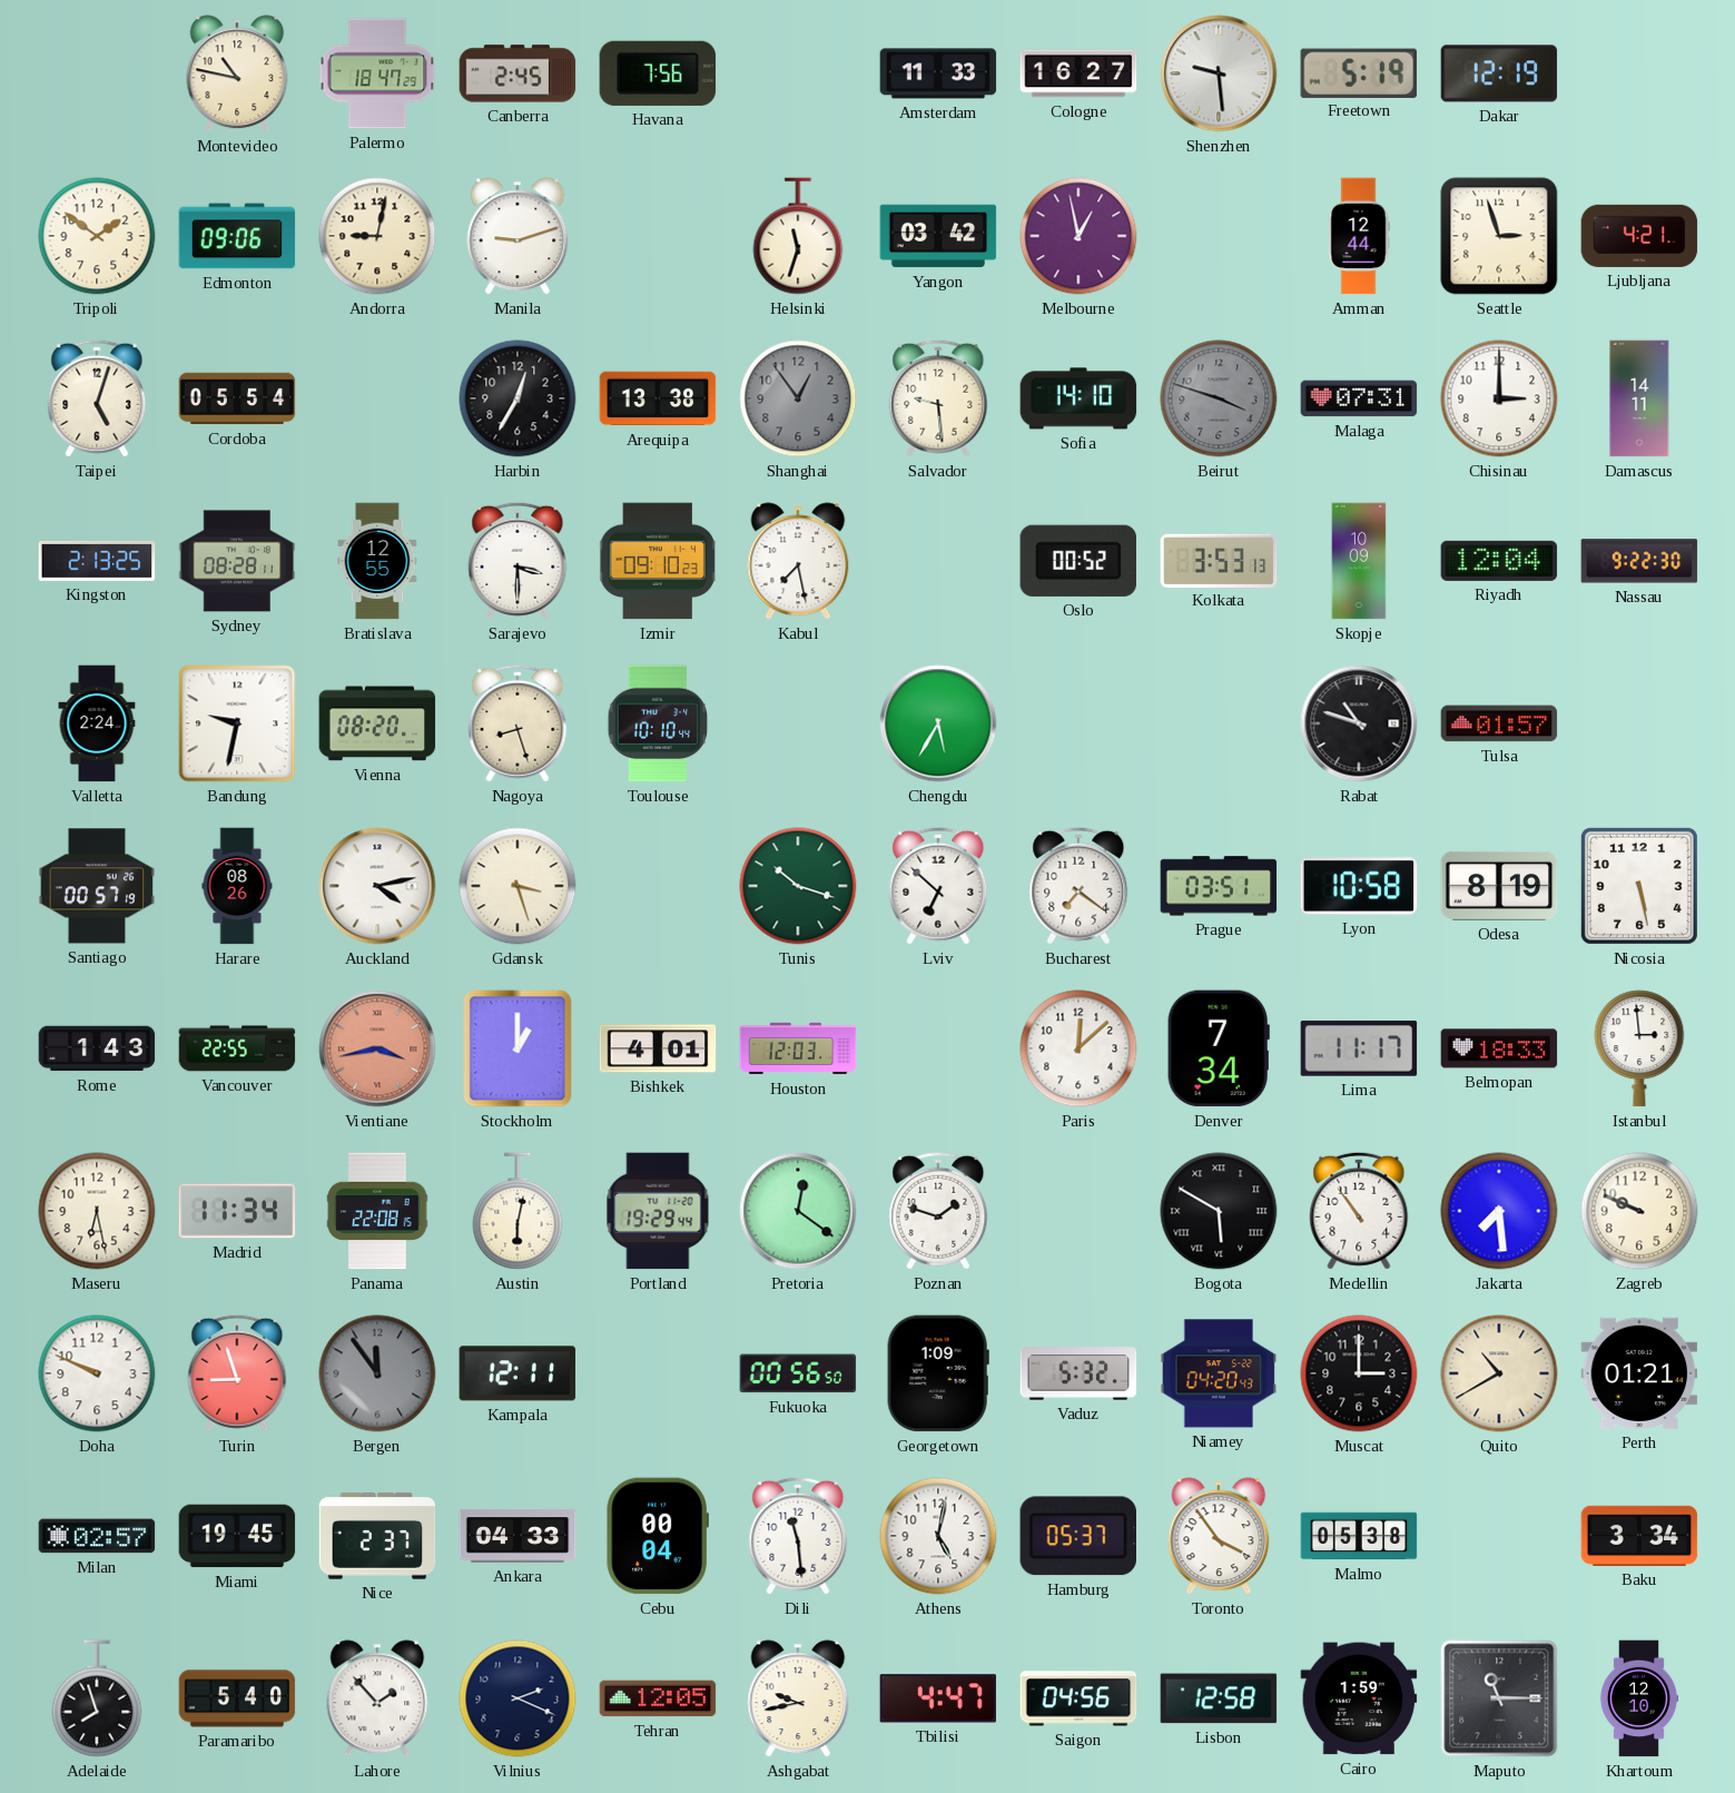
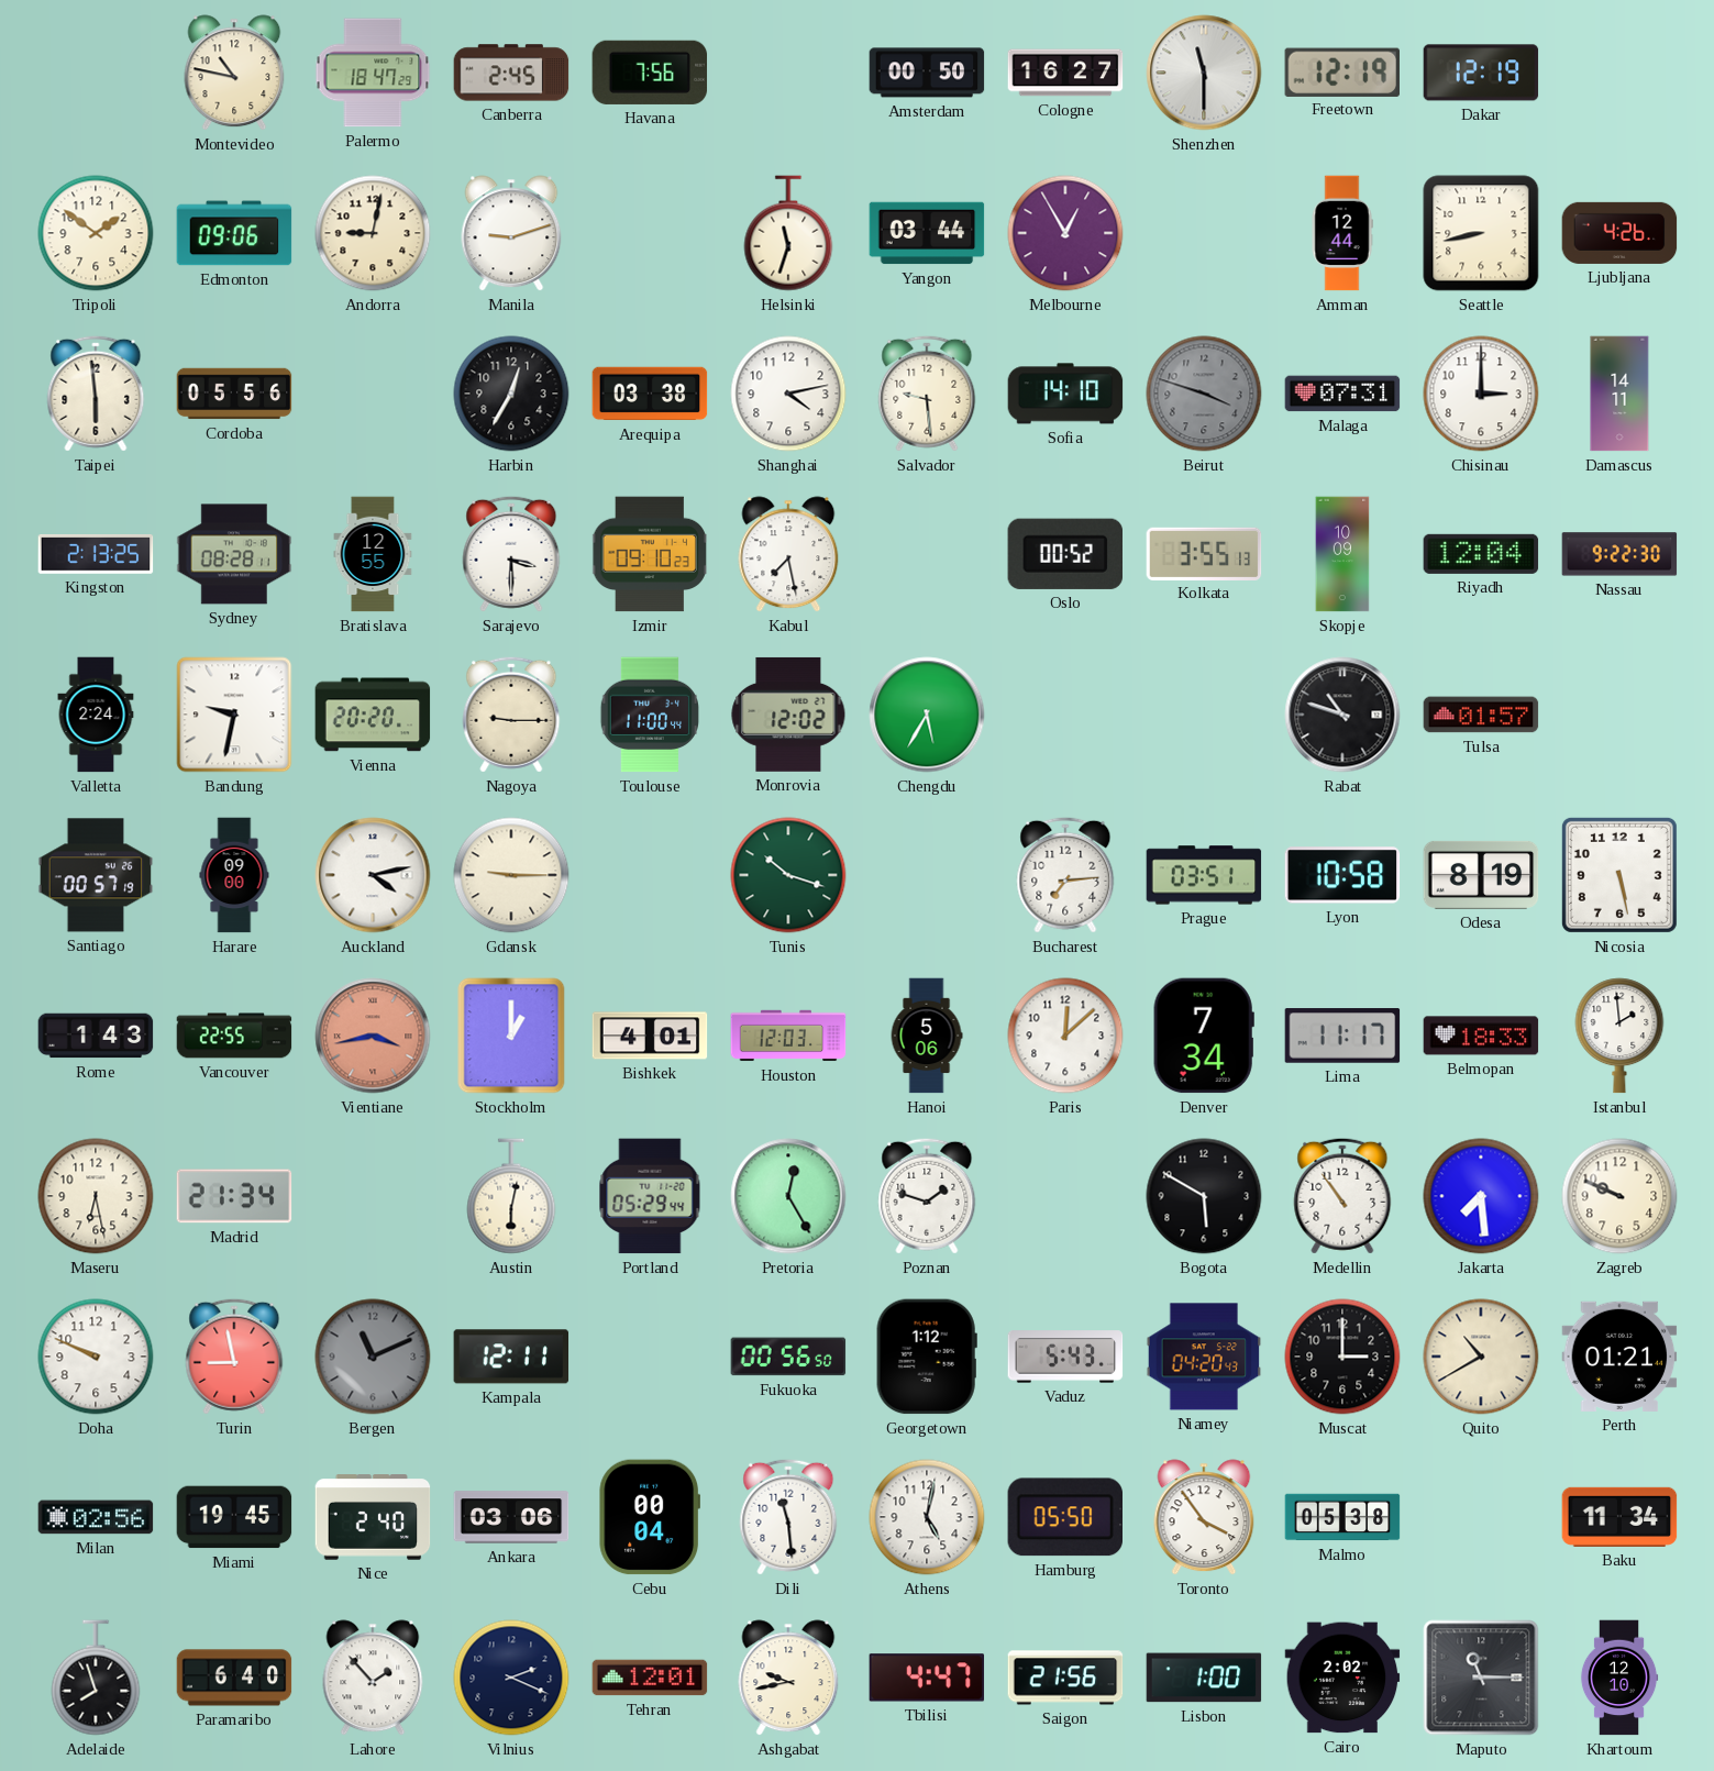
Amsterdam: 11:33 -> 00:50
Shenzhen: 9:29 -> 11:30
Freetown: 5:19 -> 12:19
Yangon: 03:42 -> 03:44
Melbourne: 12:58 -> 12:55
Seattle: 2:57 -> 8:43
Ljubljana: 4:21 -> 4:26
Taipei: 5:03 -> 5:59
Cordoba: 05:54 -> 05:56
Arequipa: 13:38 -> 03:38
Shanghai: 12:54 -> 4:13
Shanghai dial: grey -> white
Kolkata: 3:53 -> 3:55
Vienna: 08:20 -> 20:20
Nagoya: 8:27 -> 9:15
Toulouse: 10:10 -> 11:00
Monrovia: none -> 12:02
Harare: 08:26 -> 09:00
Gdansk: 3:27 -> 9:15
Lviv: 6:52 -> none
Bucharest: 7:21 -> 7:14
Hanoi: none -> 5:06
Istanbul: 2:59 -> 1:59
Madrid: 11:34 -> 21:34
Panama: 22:08 -> none
Portland: 19:29 -> 05:29
Pretoria: 12:21 -> 12:25
Bogota numerals: Roman -> Arabic
Turin: 8:57 -> 8:58
Bergen: 11:54 -> 11:11
Georgetown: 1:09 -> 1:12
Vaduz: 5:32 -> 5:43
Milan: 02:57 -> 02:56
Nice: 2:37 -> 2:40
Ankara: 04:33 -> 03:06
Hamburg: 05:37 -> 05:50
Baku: 3:34 -> 11:34
Paramaribo: 5:40 -> 6:40
Tehran: 12:05 -> 12:01
Saigon: 04:56 -> 21:56
Lisbon: 12:58 -> 1:00
Cairo: 1:59 -> 2:02
